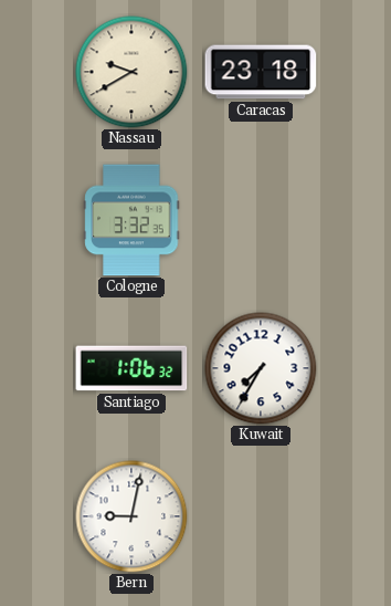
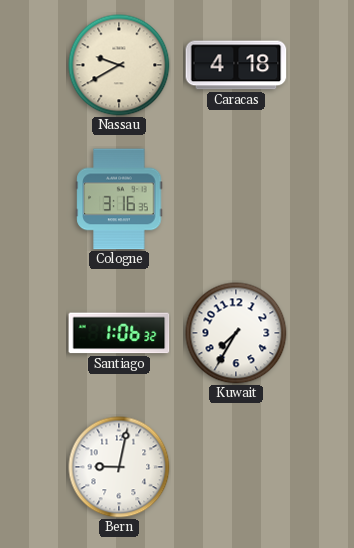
Caracas: 23:18 -> 4:18
Cologne: 3:32 -> 3:16
